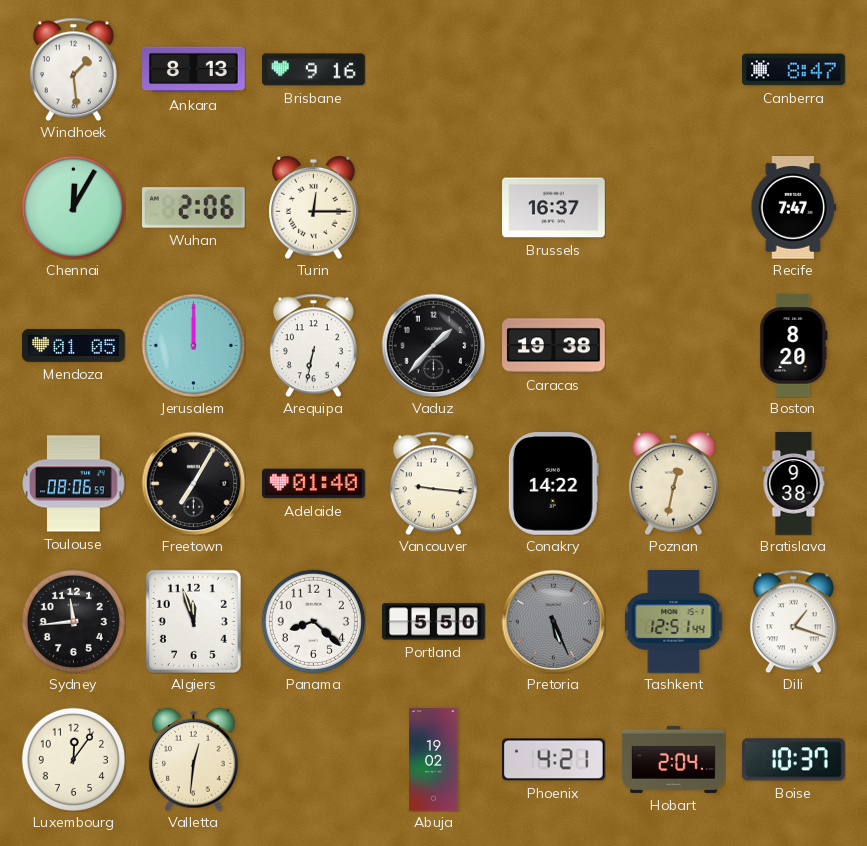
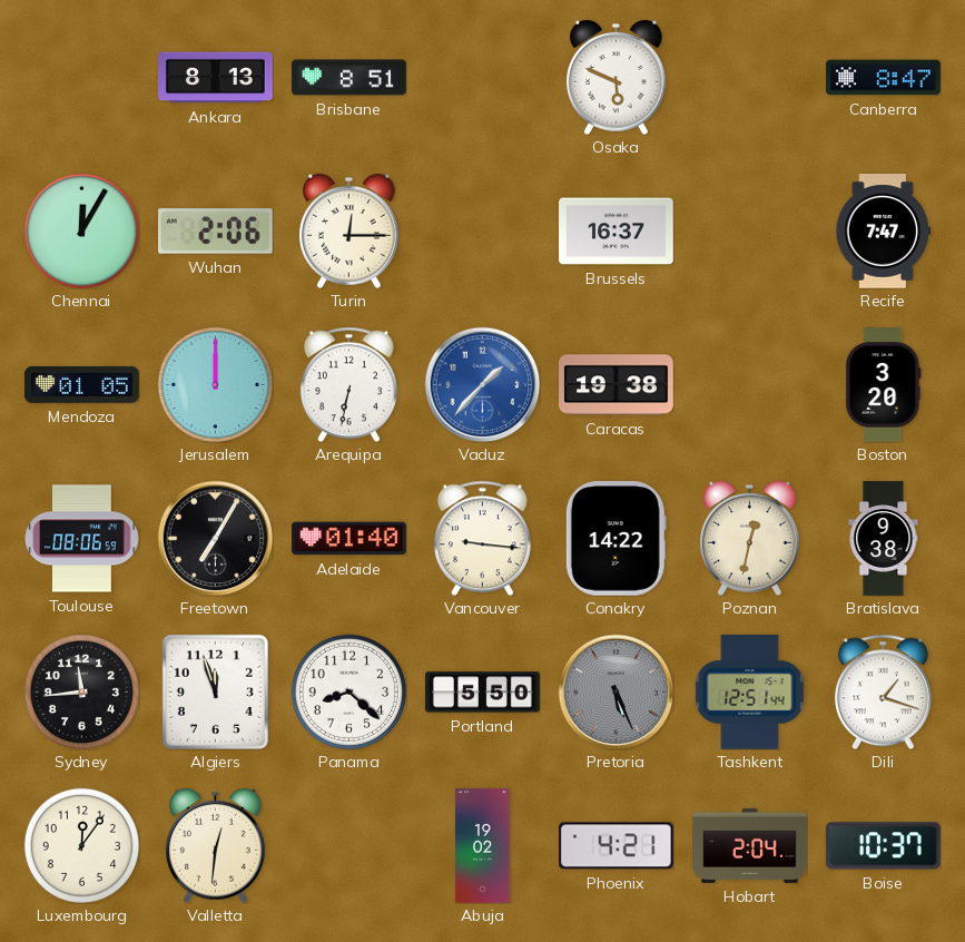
Windhoek: 1:29 -> none
Brisbane: 9:16 -> 8:51
Osaka: none -> 5:49
Vaduz dial: black -> blue
Boston: 8:20 -> 3:20
